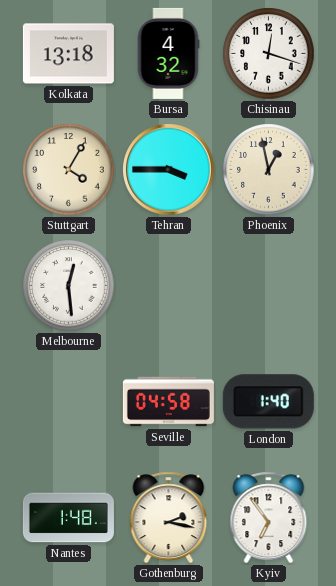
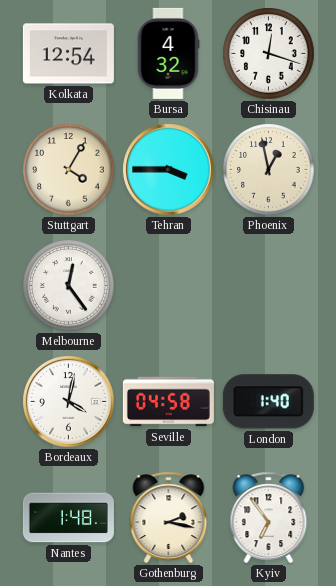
Kolkata: 13:18 -> 12:54
Melbourne: 12:29 -> 12:24
Bordeaux: none -> 4:02
